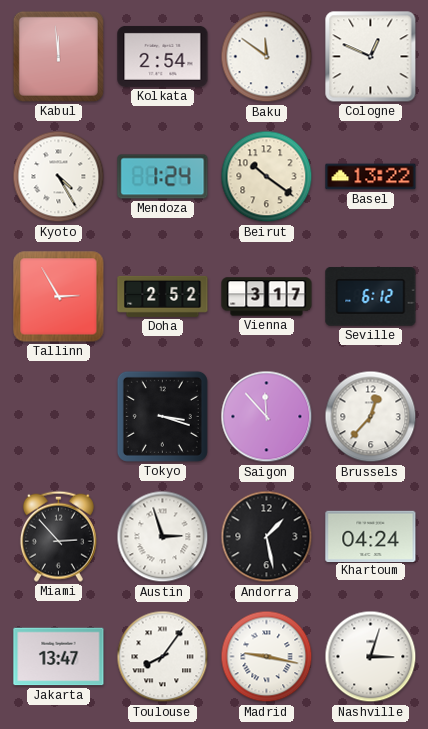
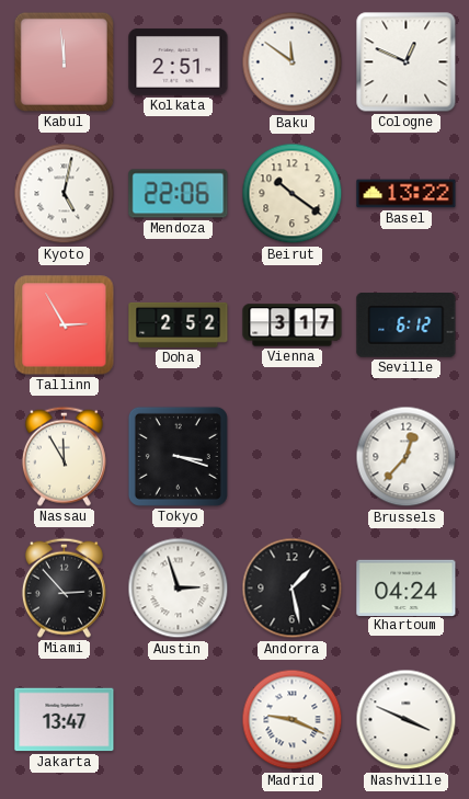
Kolkata: 2:54 -> 2:51
Kyoto: 4:25 -> 5:02
Mendoza: 1:24 -> 22:06
Nassau: none -> 11:55
Saigon: 11:53 -> none
Toulouse: 8:06 -> none
Madrid: 9:17 -> 9:19
Nashville: 3:03 -> 3:49
